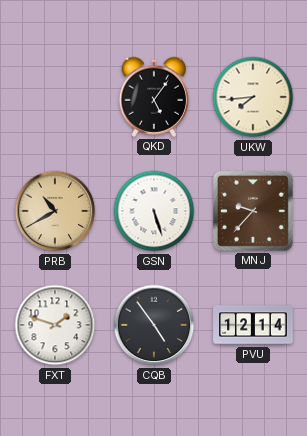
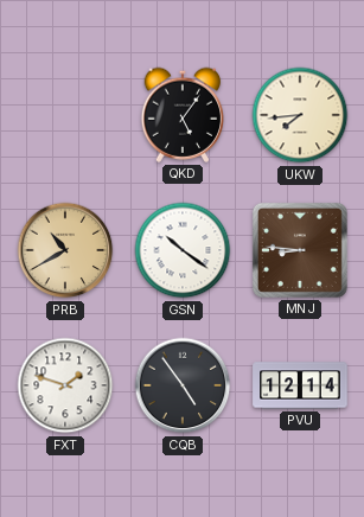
GSN: 5:27 -> 10:21
MNJ: 9:37 -> 8:46
